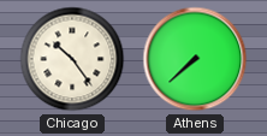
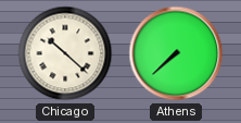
Chicago: 10:24 -> 10:22
